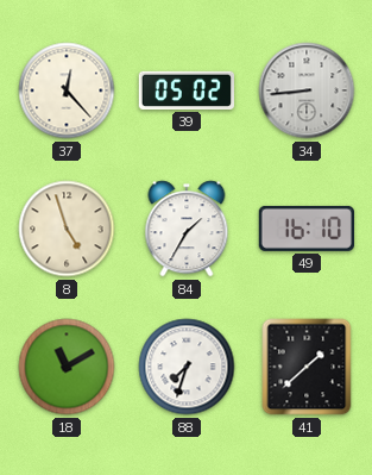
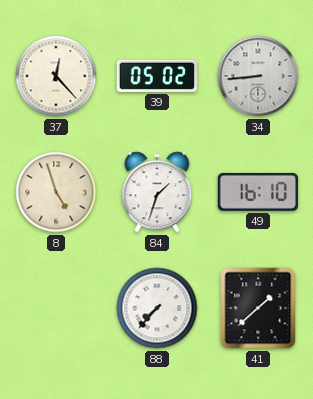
84: 1:35 -> 1:33
18: 11:10 -> none
88: 7:33 -> 7:37
